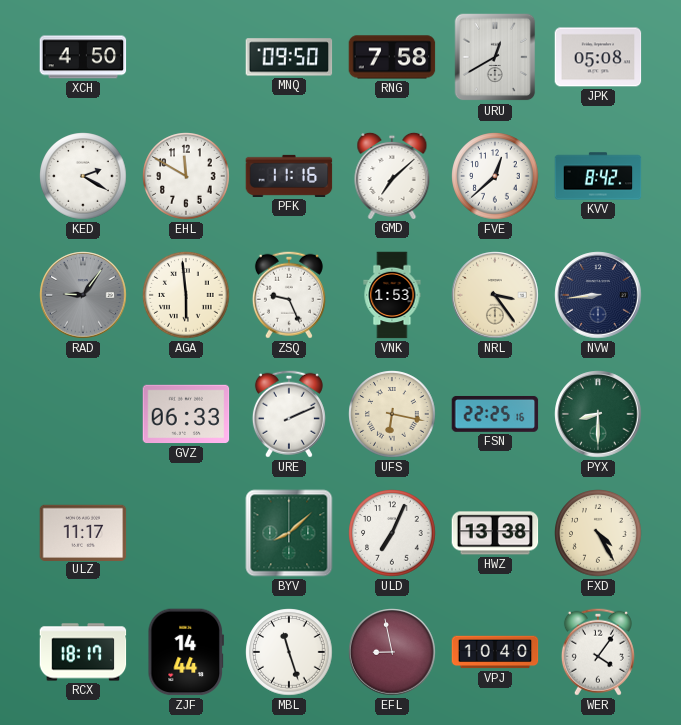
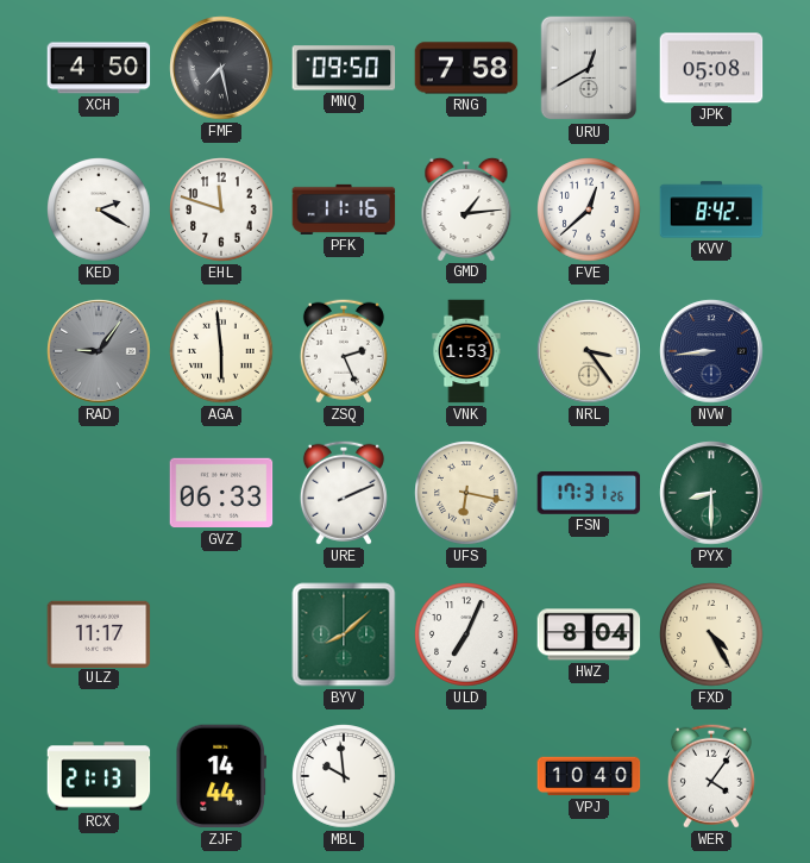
FMF: none -> 7:28
EHL: 11:50 -> 11:48
GMD: 7:08 -> 1:14
ZSQ: 9:26 -> 2:26
FSN: 22:25 -> 17:31
HWZ: 13:38 -> 8:04
RCX: 18:17 -> 21:13
MBL: 11:27 -> 9:59
EFL: 8:58 -> none
